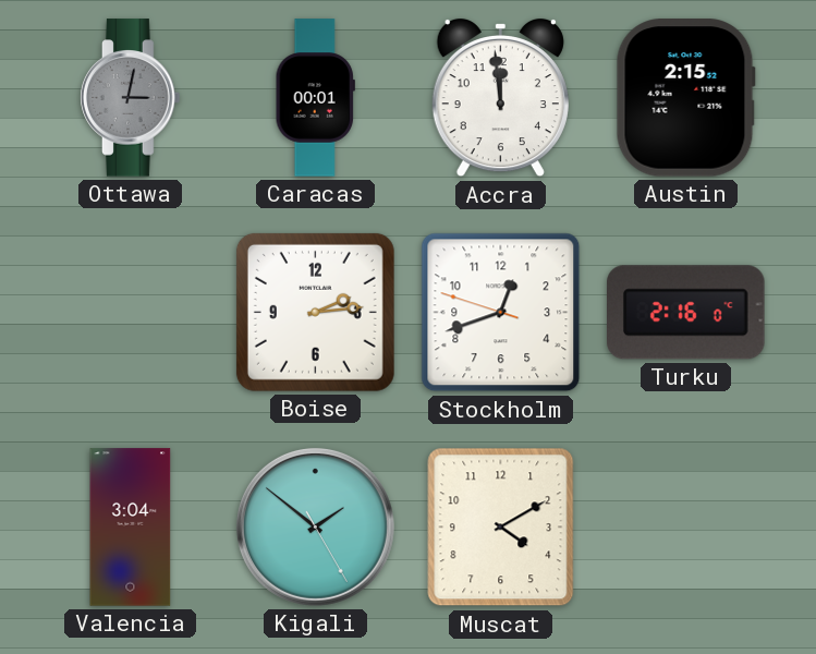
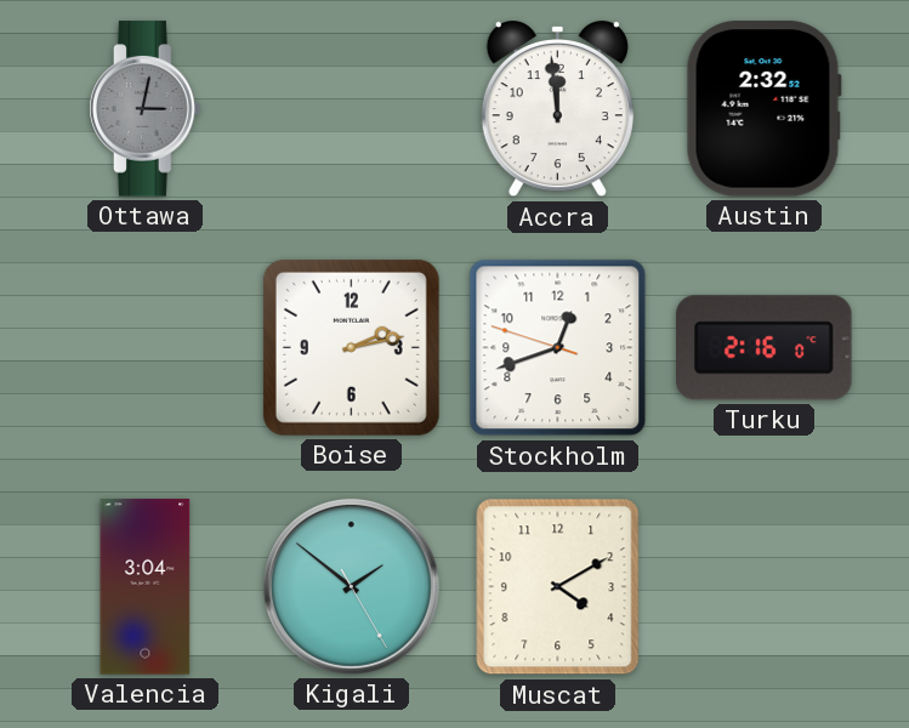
Caracas: 00:01 -> none
Austin: 2:15 -> 2:32
Boise: 2:14 -> 2:13
